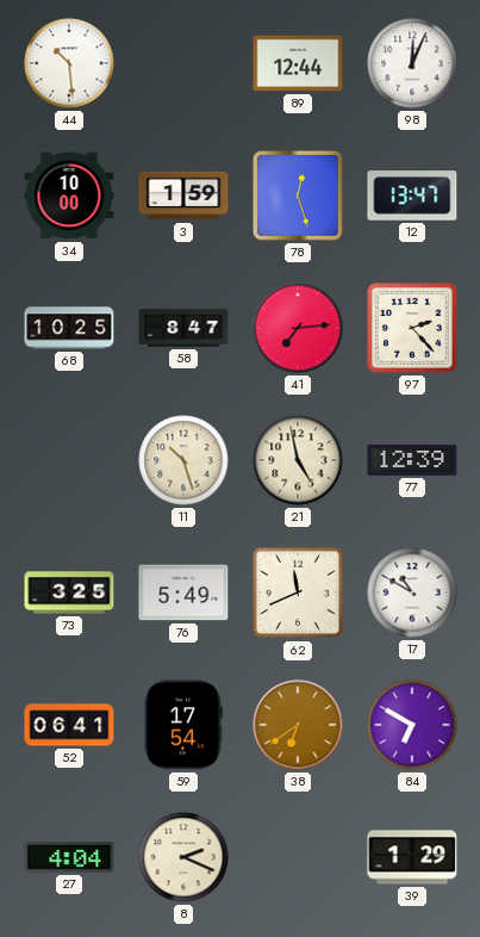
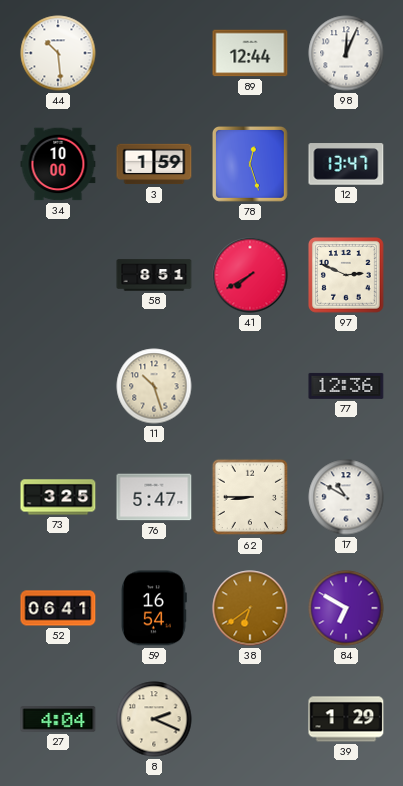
68: 10:25 -> none
58: 8:47 -> 8:51
41: 7:14 -> 7:40
97: 2:23 -> 2:49
21: 4:58 -> none
77: 12:39 -> 12:36
76: 5:49 -> 5:47
62: 11:41 -> 8:45
59: 17:54 -> 16:54
